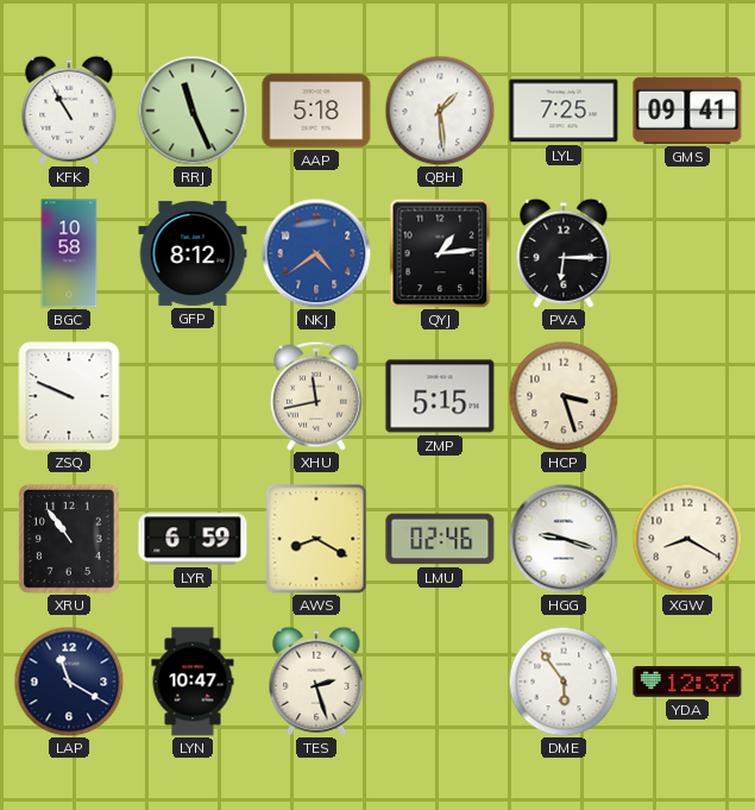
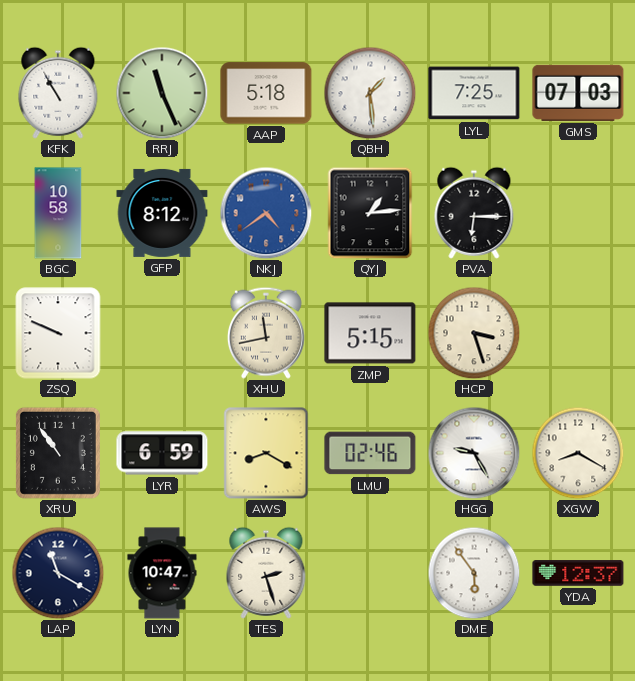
GMS: 09:41 -> 07:03
HGG: 9:18 -> 9:25
